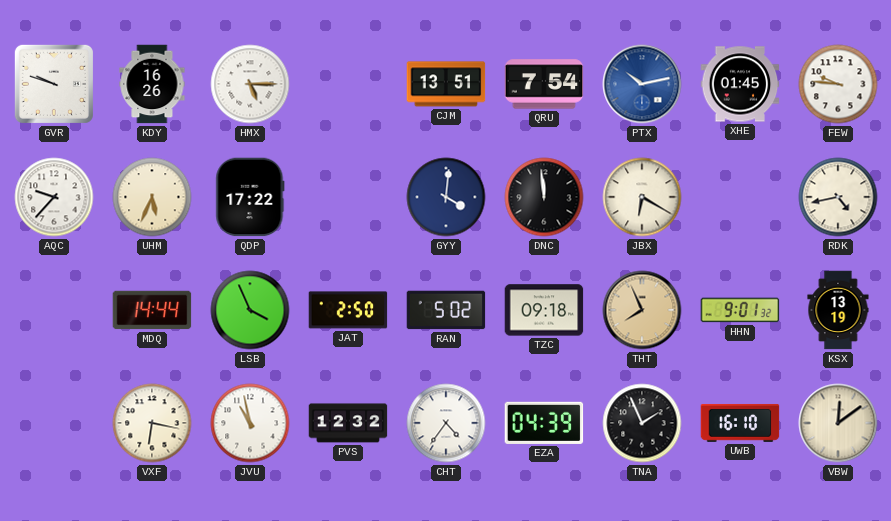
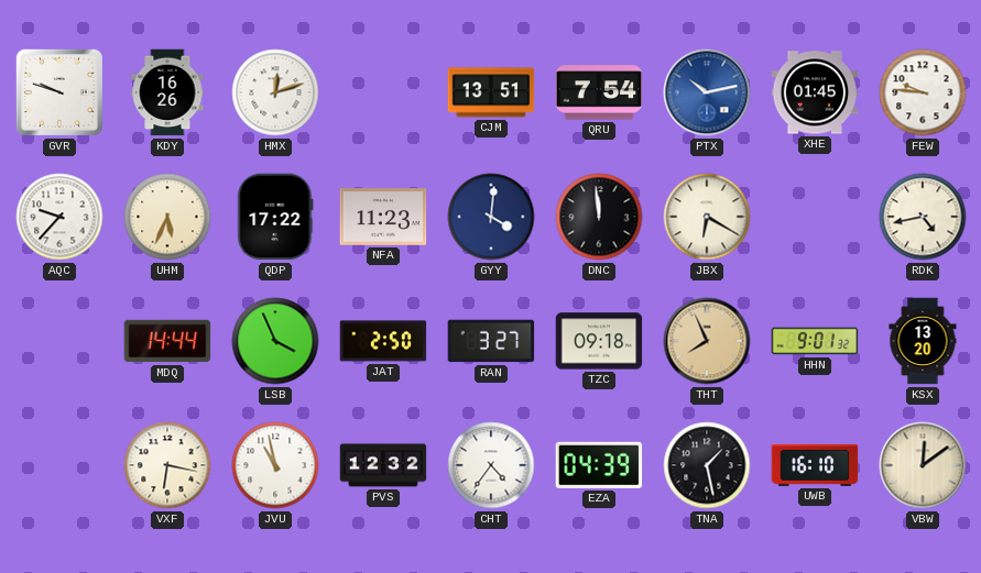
HMX: 5:15 -> 12:12
NFA: none -> 11:23
RAN: 5:02 -> 3:27
KSX: 13:19 -> 13:20
TNA: 1:56 -> 1:28
